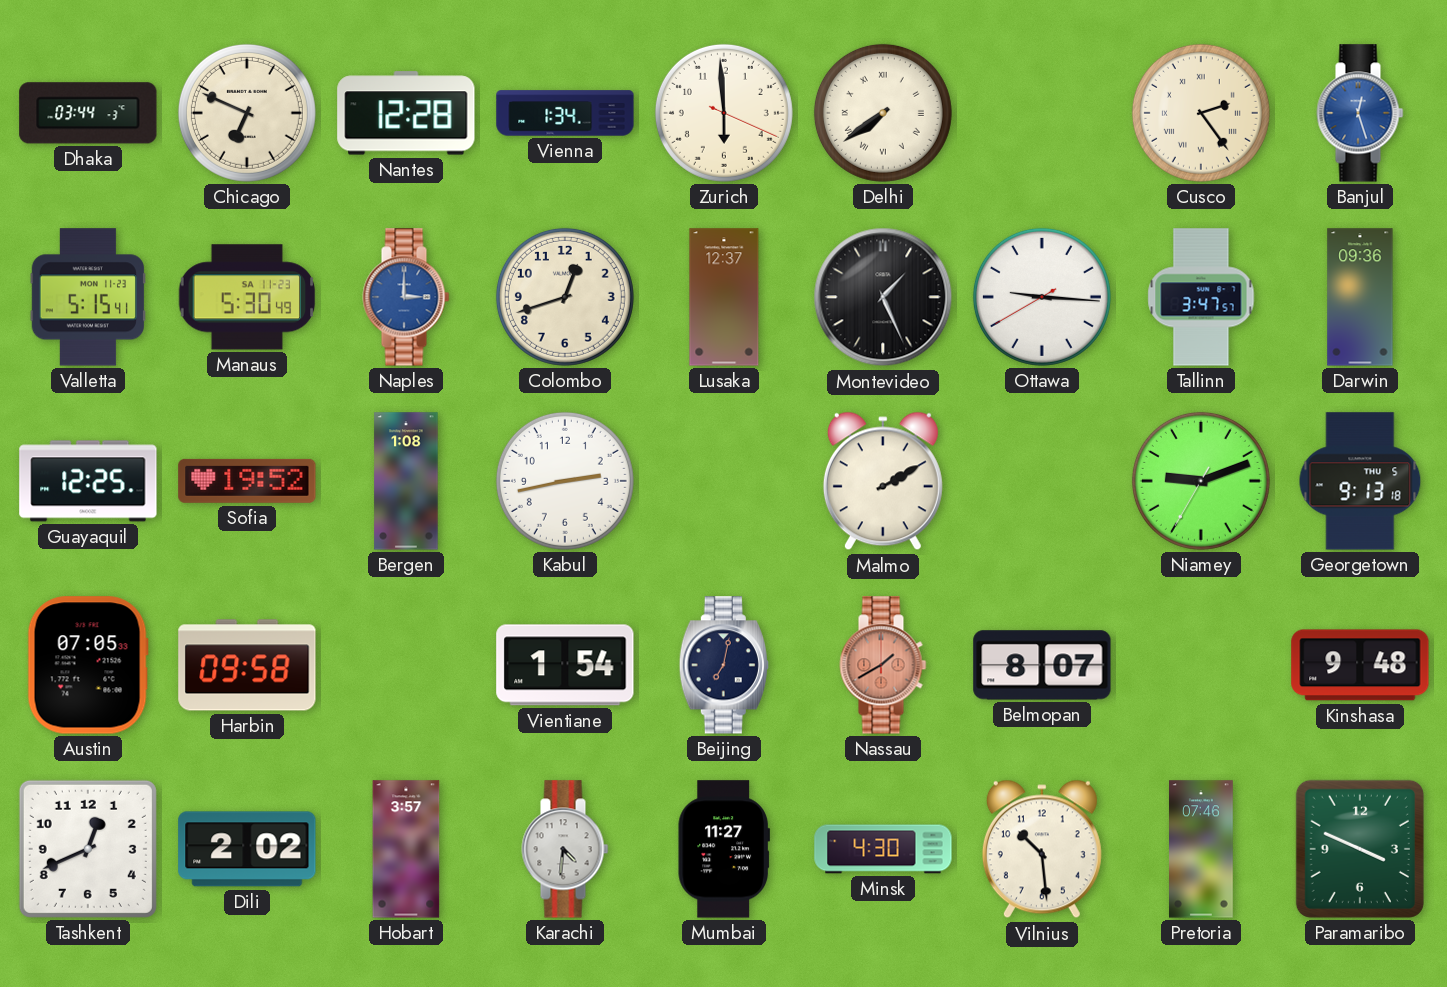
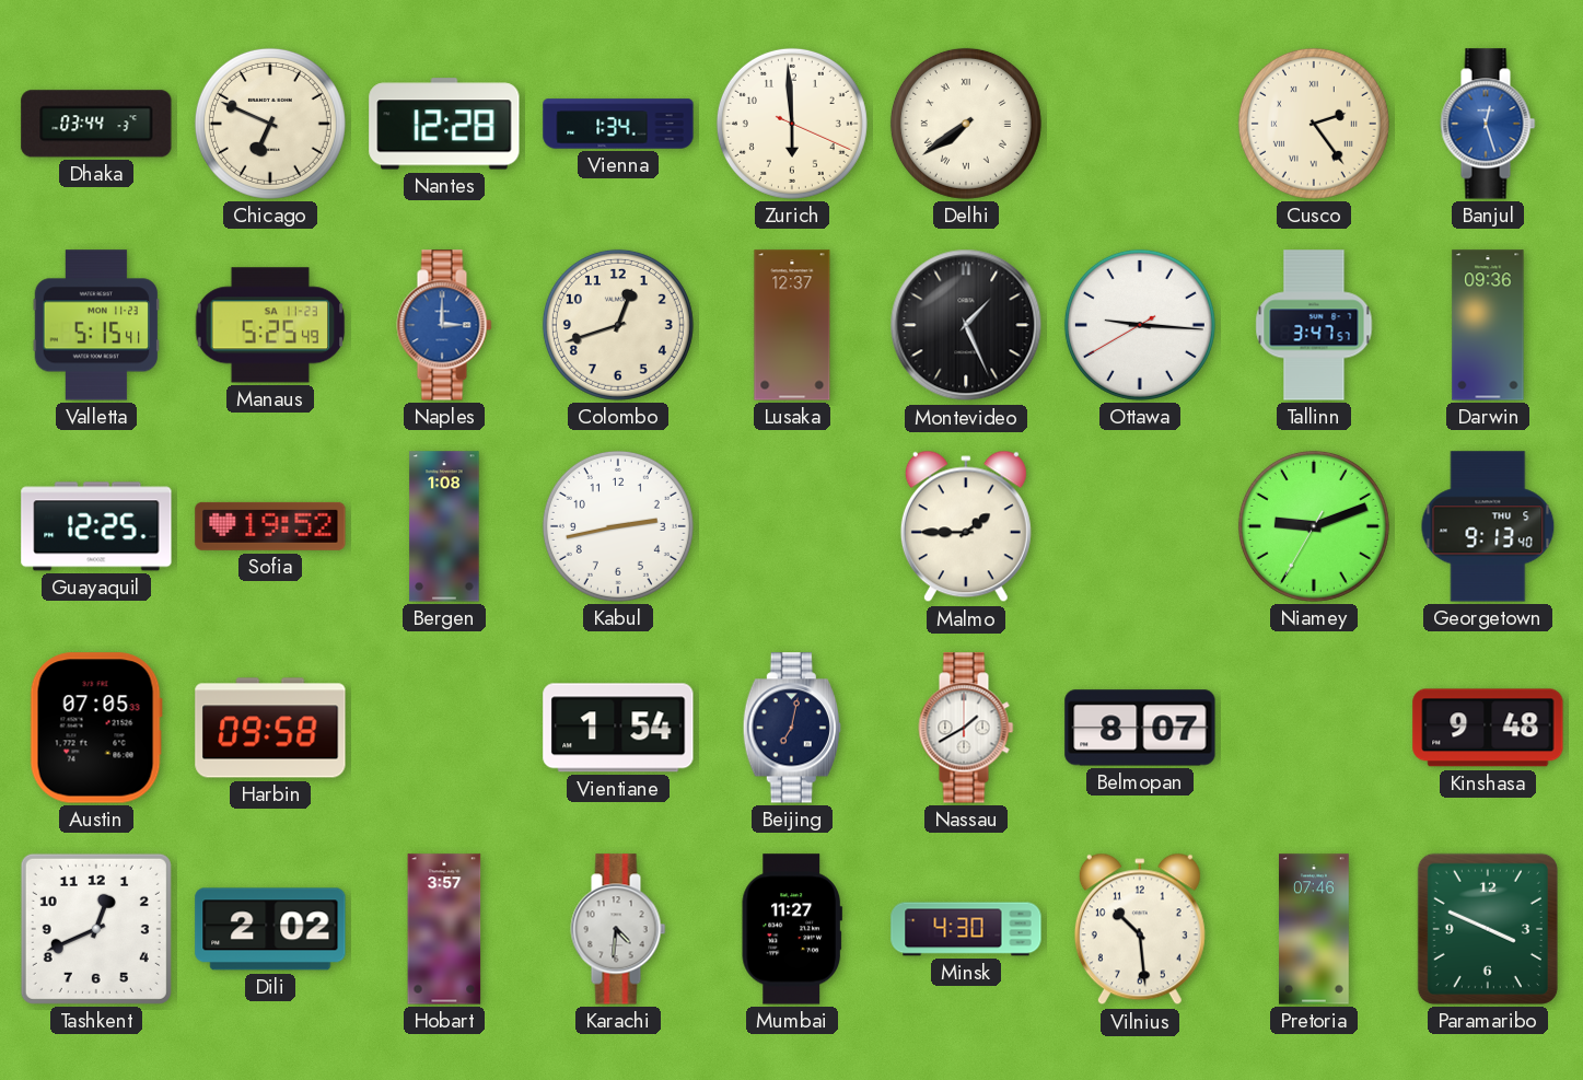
Manaus: 5:30 -> 5:25
Malmo: 2:10 -> 1:45
Georgetown: 9:13:18 -> 9:13:40
Nassau dial: salmon -> white
